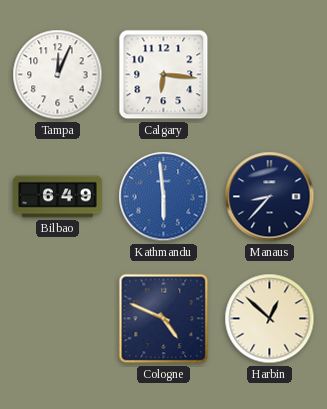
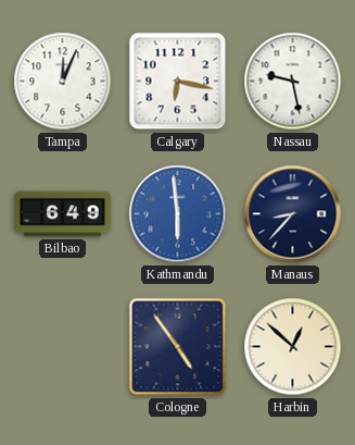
Calgary: 6:16 -> 6:17
Nassau: none -> 9:28
Cologne: 4:49 -> 4:54
